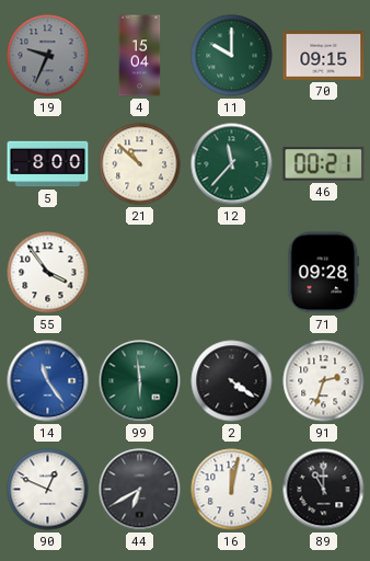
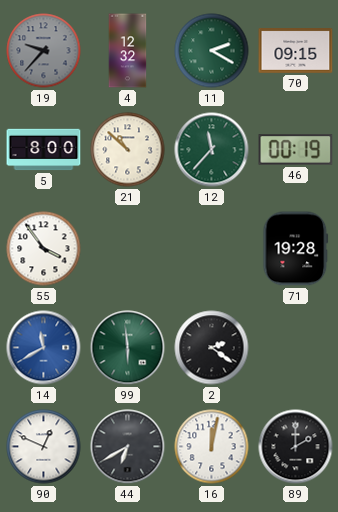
19: 9:34 -> 9:37
4: 15:04 -> 12:32
11: 10:00 -> 2:20
46: 00:21 -> 00:19
71: 09:28 -> 19:28
14: 11:24 -> 11:40
2: 4:21 -> 2:21
91: 2:33 -> none
89: 11:00 -> 2:00
